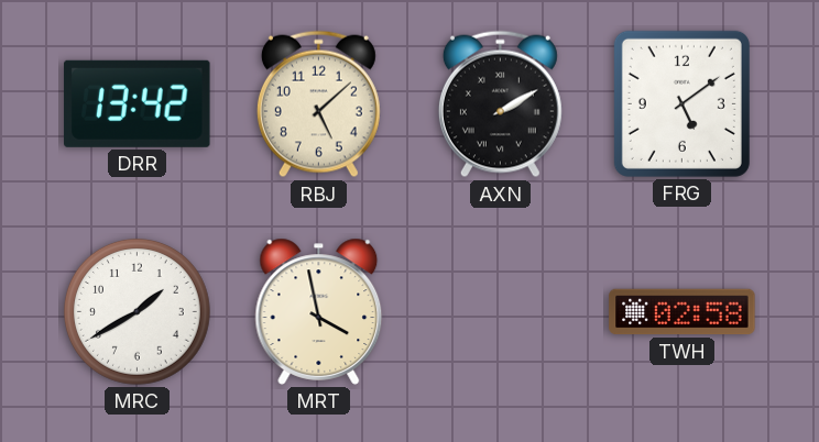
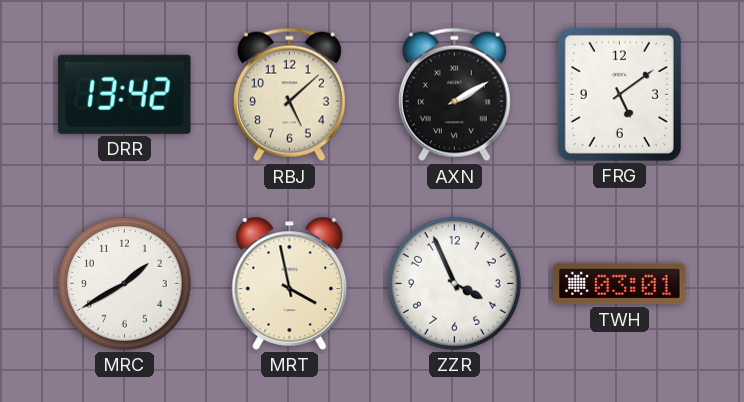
ZZR: none -> 3:56
TWH: 02:58 -> 03:01
